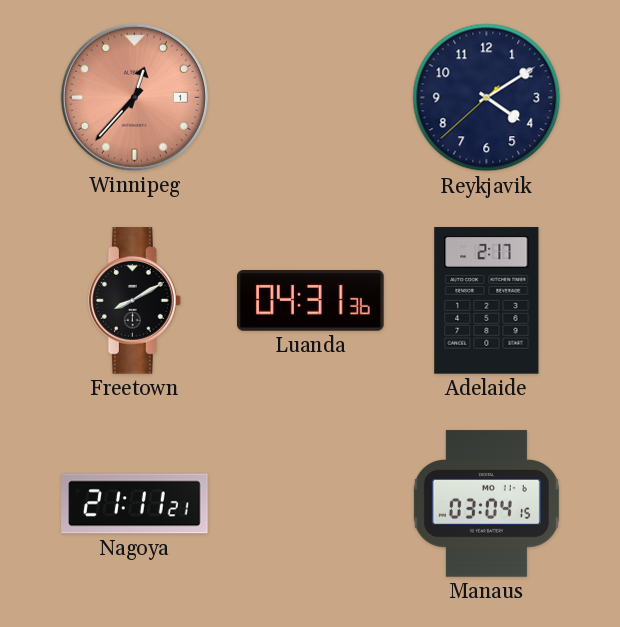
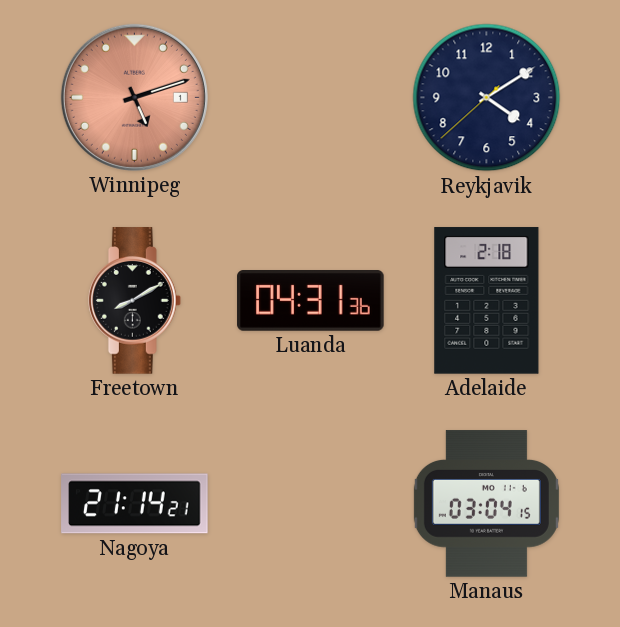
Winnipeg: 12:37 -> 5:12
Adelaide: 2:17 -> 2:18
Nagoya: 21:11 -> 21:14
